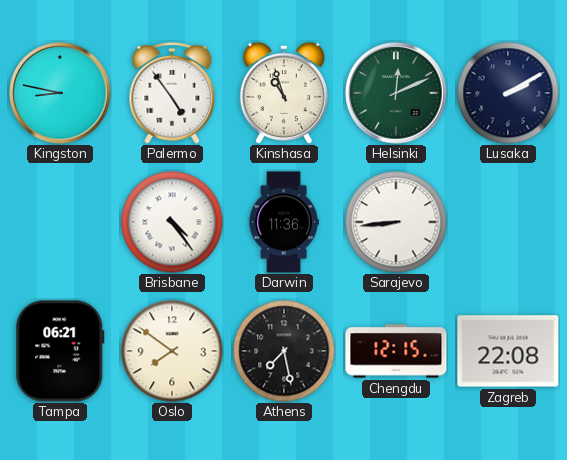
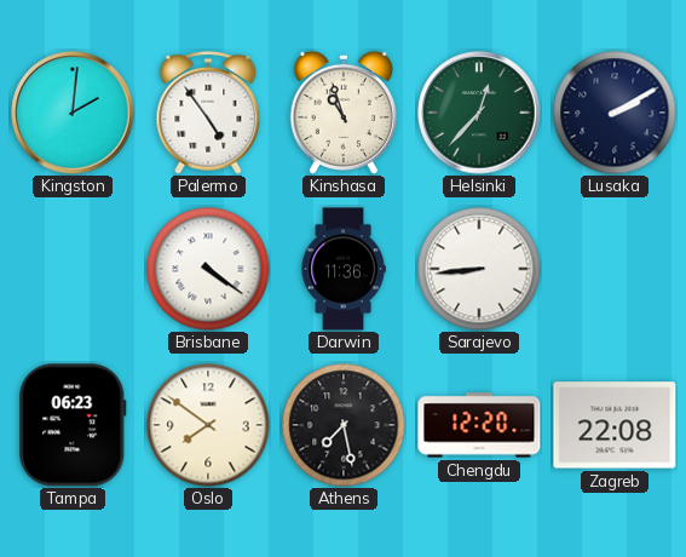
Kingston: 8:47 -> 2:01
Helsinki: 12:11 -> 12:37
Brisbane: 4:24 -> 4:21
Tampa: 06:21 -> 06:23
Chengdu: 12:15 -> 12:20
